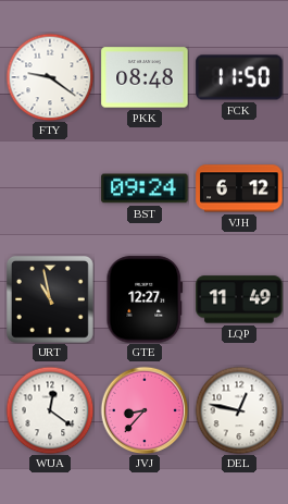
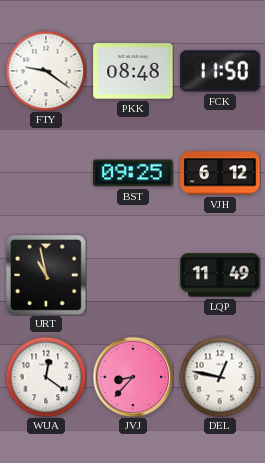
BST: 09:24 -> 09:25
GTE: 12:27 -> none
